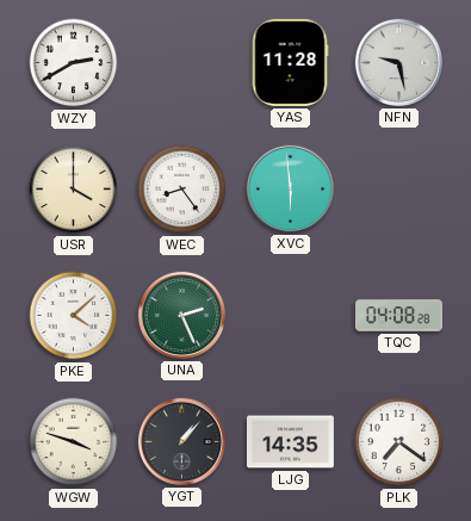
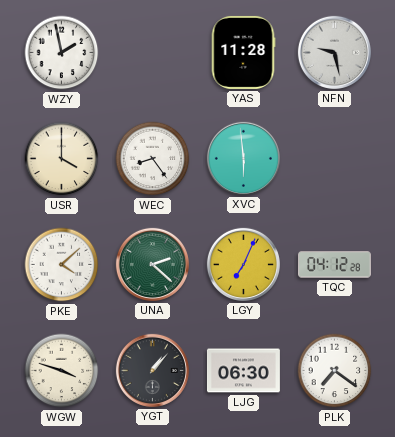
WZY: 2:40 -> 1:58
UNA: 2:26 -> 2:22
LGY: none -> 7:04
TQC: 04:08 -> 04:12
LJG: 14:35 -> 06:30
